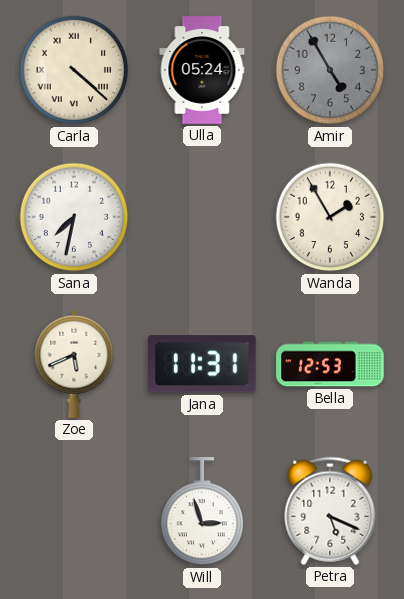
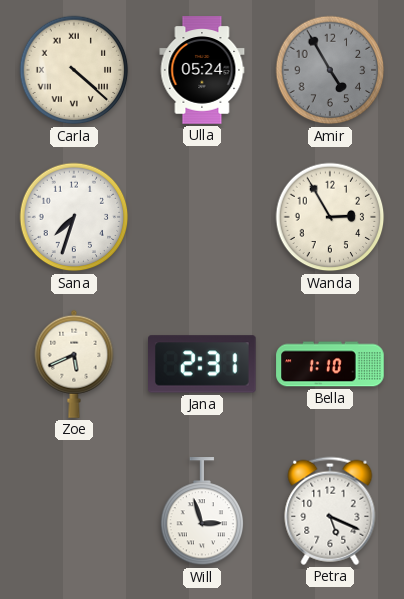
Sana: 7:32 -> 7:33
Wanda: 1:55 -> 2:55
Jana: 11:31 -> 2:31
Bella: 12:53 -> 1:10
